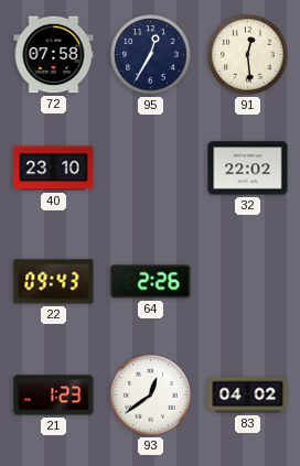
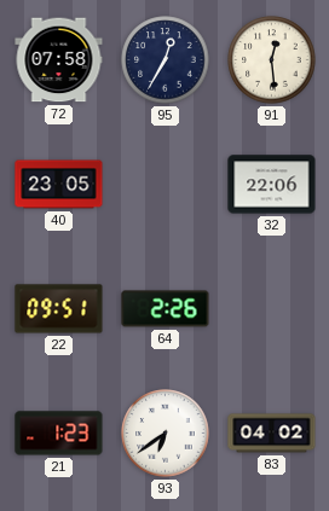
40: 23:10 -> 23:05
32: 22:02 -> 22:06
22: 09:43 -> 09:51
93: 12:39 -> 6:39
